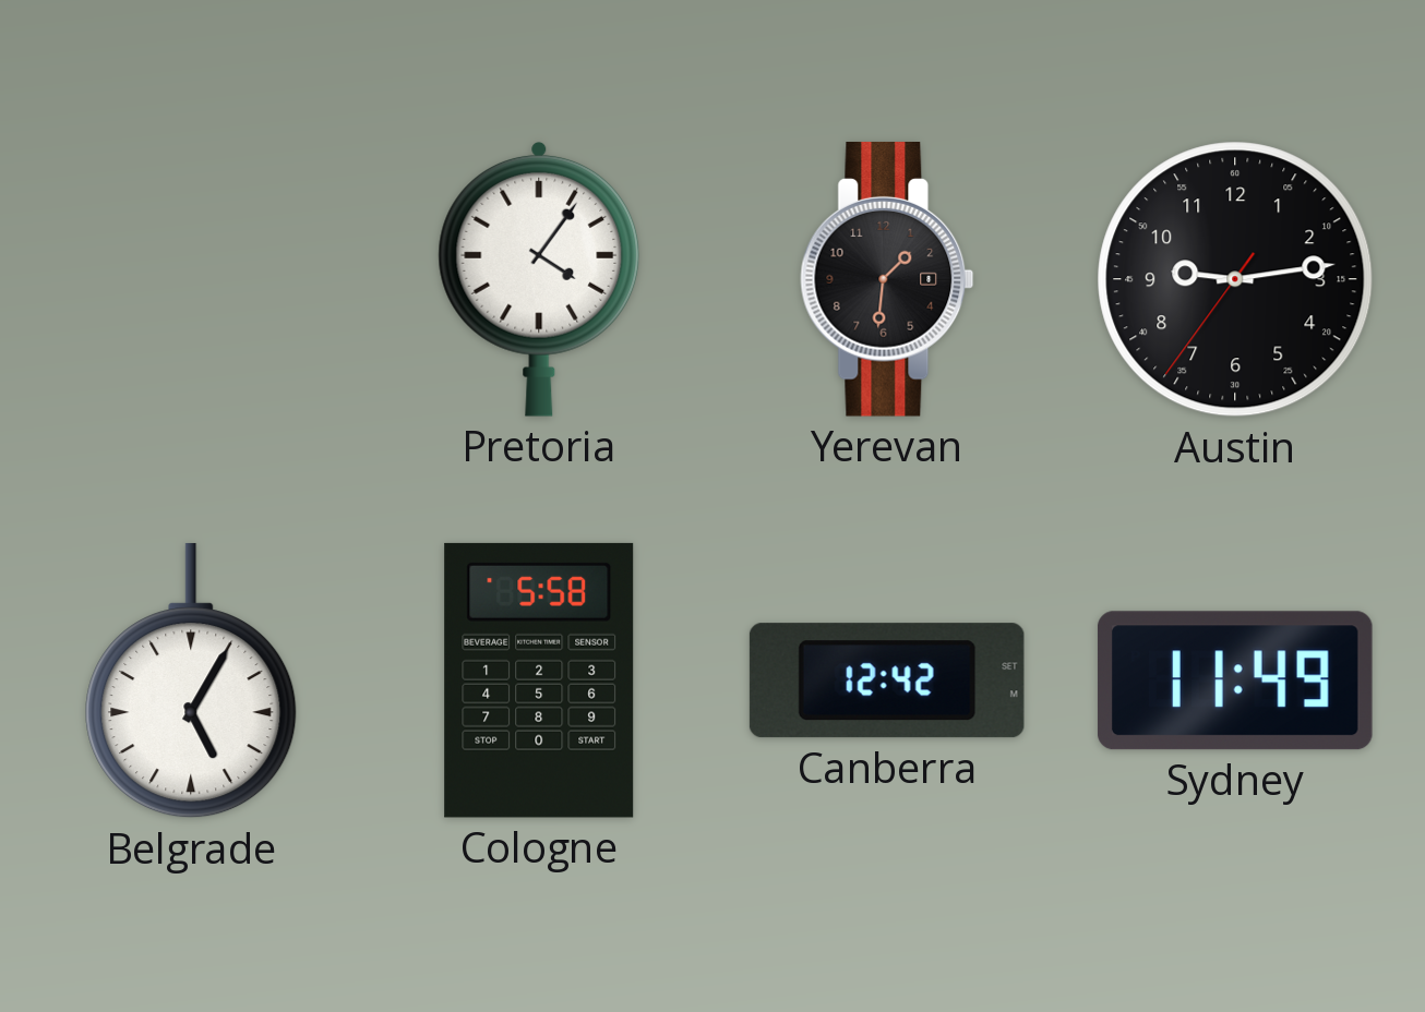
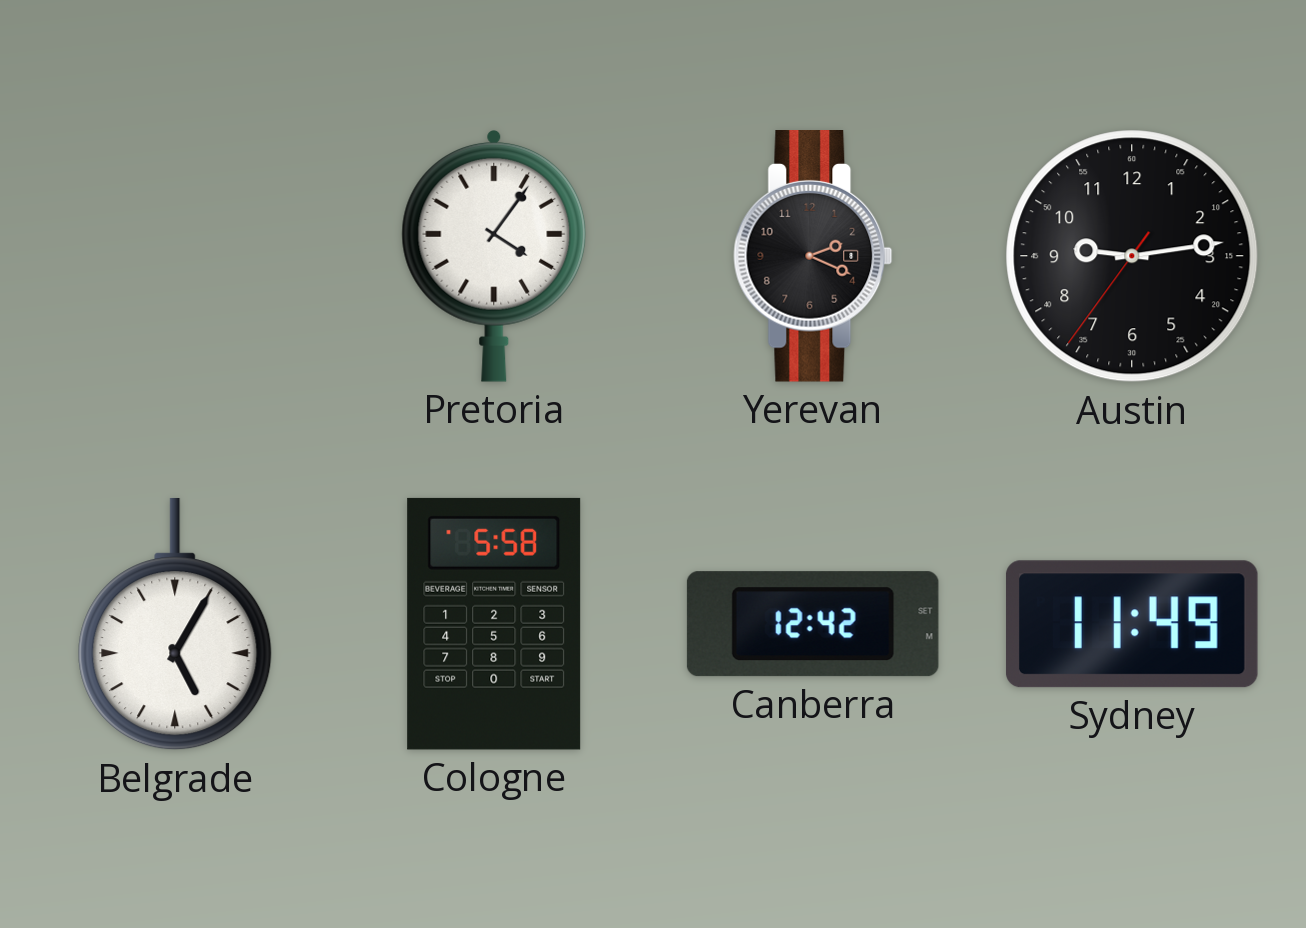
Yerevan: 1:31 -> 2:19
